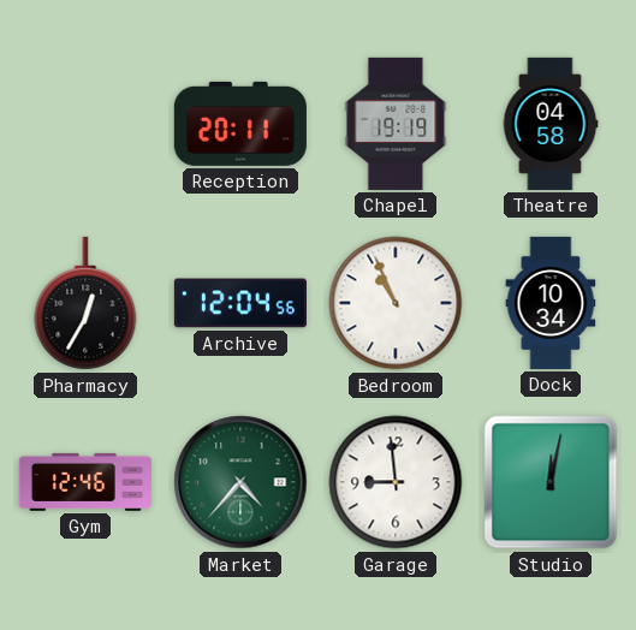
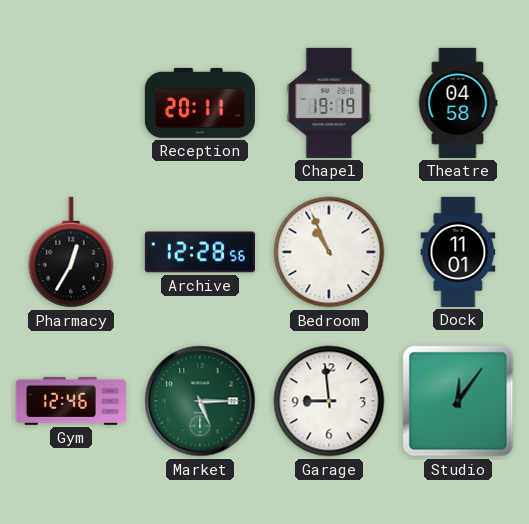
Archive: 12:04 -> 12:28
Dock: 10:34 -> 11:01
Market: 4:37 -> 5:15
Studio: 12:02 -> 12:06
